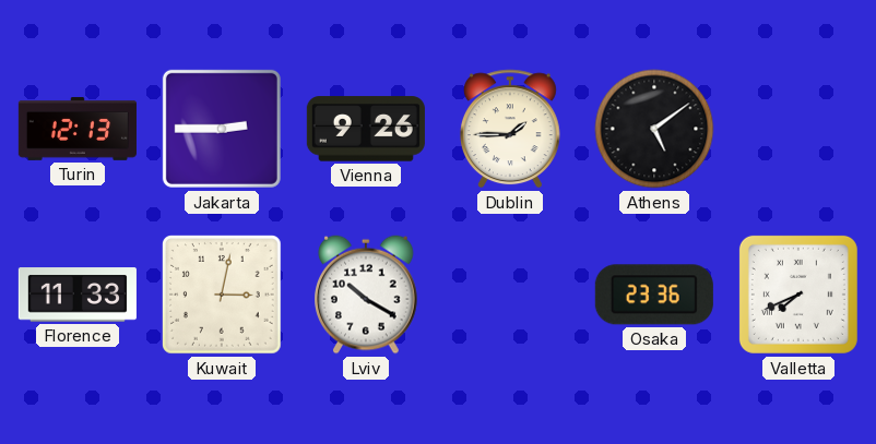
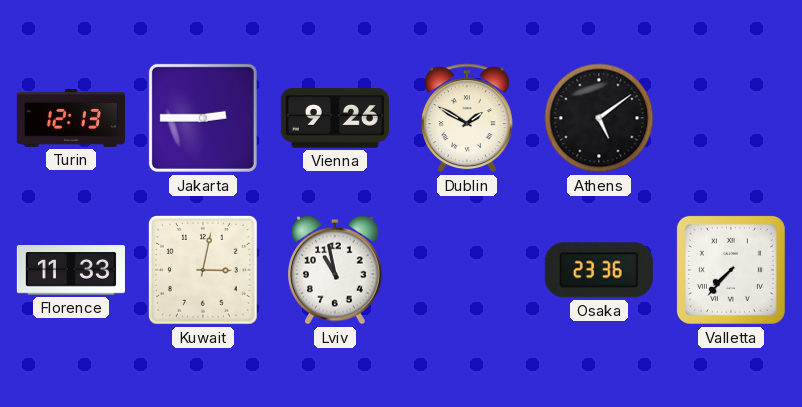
Dublin: 1:45 -> 1:50
Lviv: 10:20 -> 10:58
Valletta: 7:41 -> 7:37
